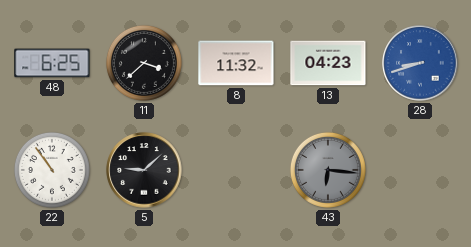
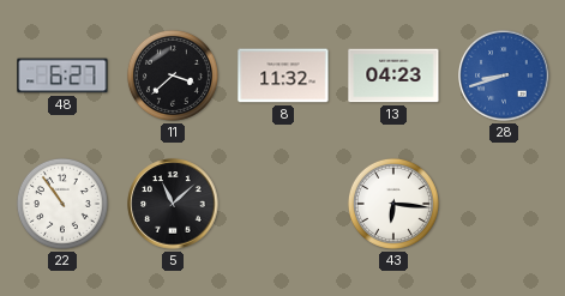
48: 6:25 -> 6:27
5: 9:08 -> 11:08
43 dial: grey -> white
